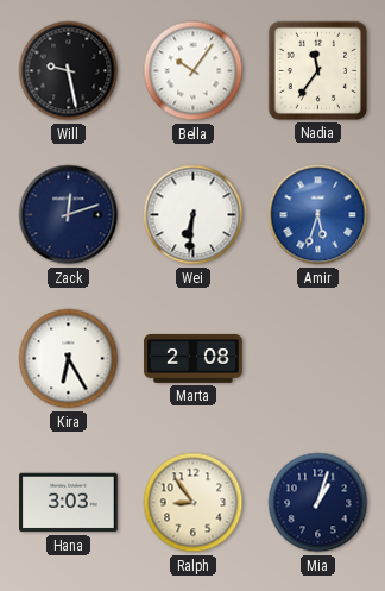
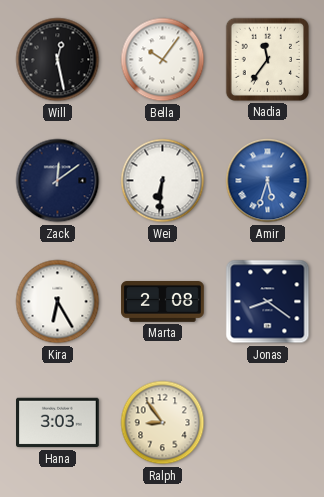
Will: 9:28 -> 12:28
Zack: 12:12 -> 12:09
Jonas: none -> 8:21
Mia: 1:03 -> none
